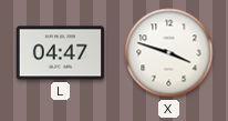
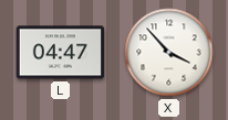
X: 3:48 -> 3:53
